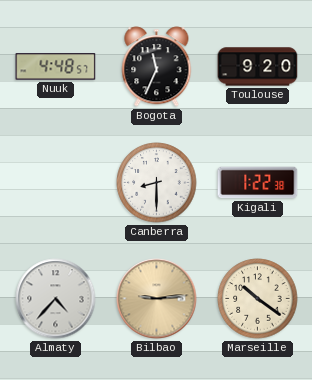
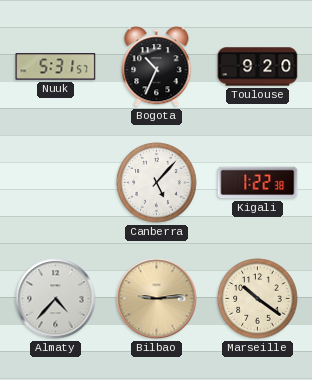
Nuuk: 4:48 -> 5:31
Bogota: 11:34 -> 10:34
Canberra: 8:30 -> 5:07
